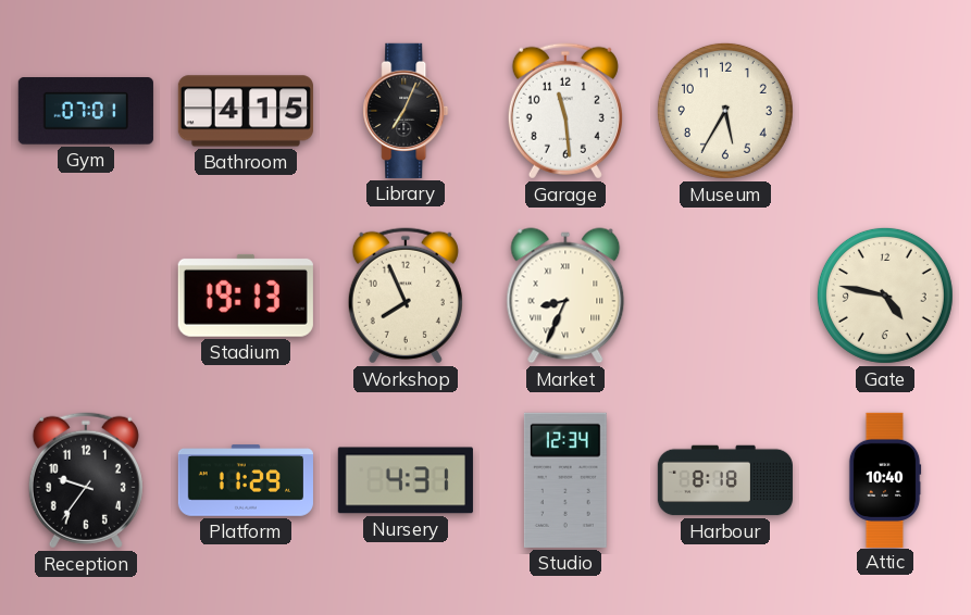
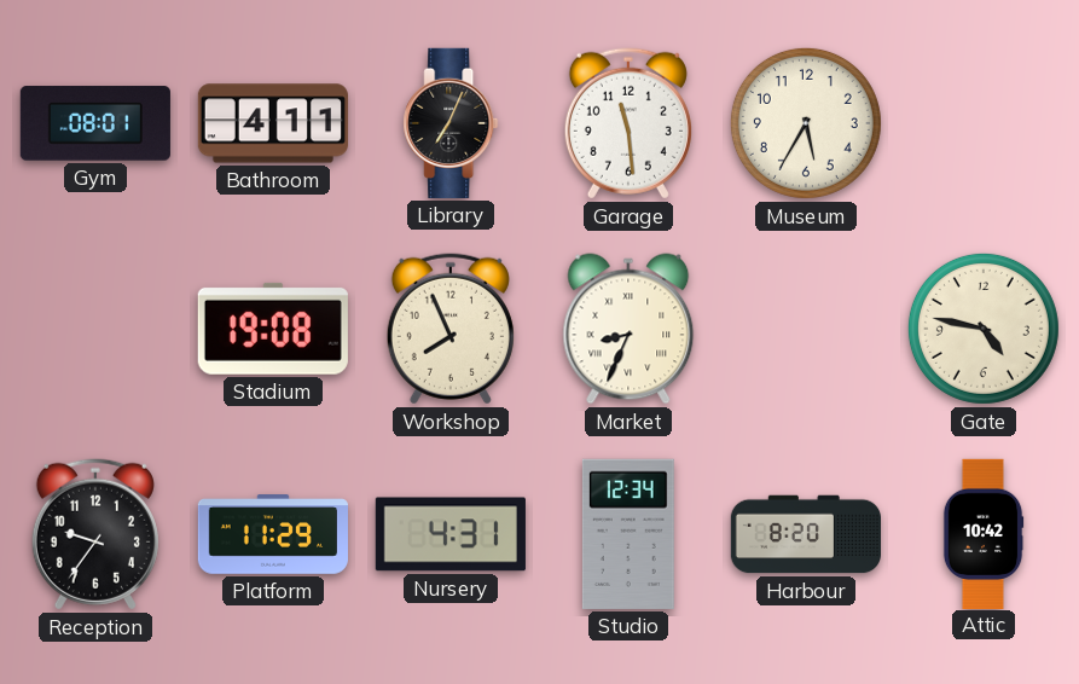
Gym: 07:01 -> 08:01
Bathroom: 4:15 -> 4:11
Stadium: 19:13 -> 19:08
Harbour: 8:18 -> 8:20
Attic: 10:40 -> 10:42
